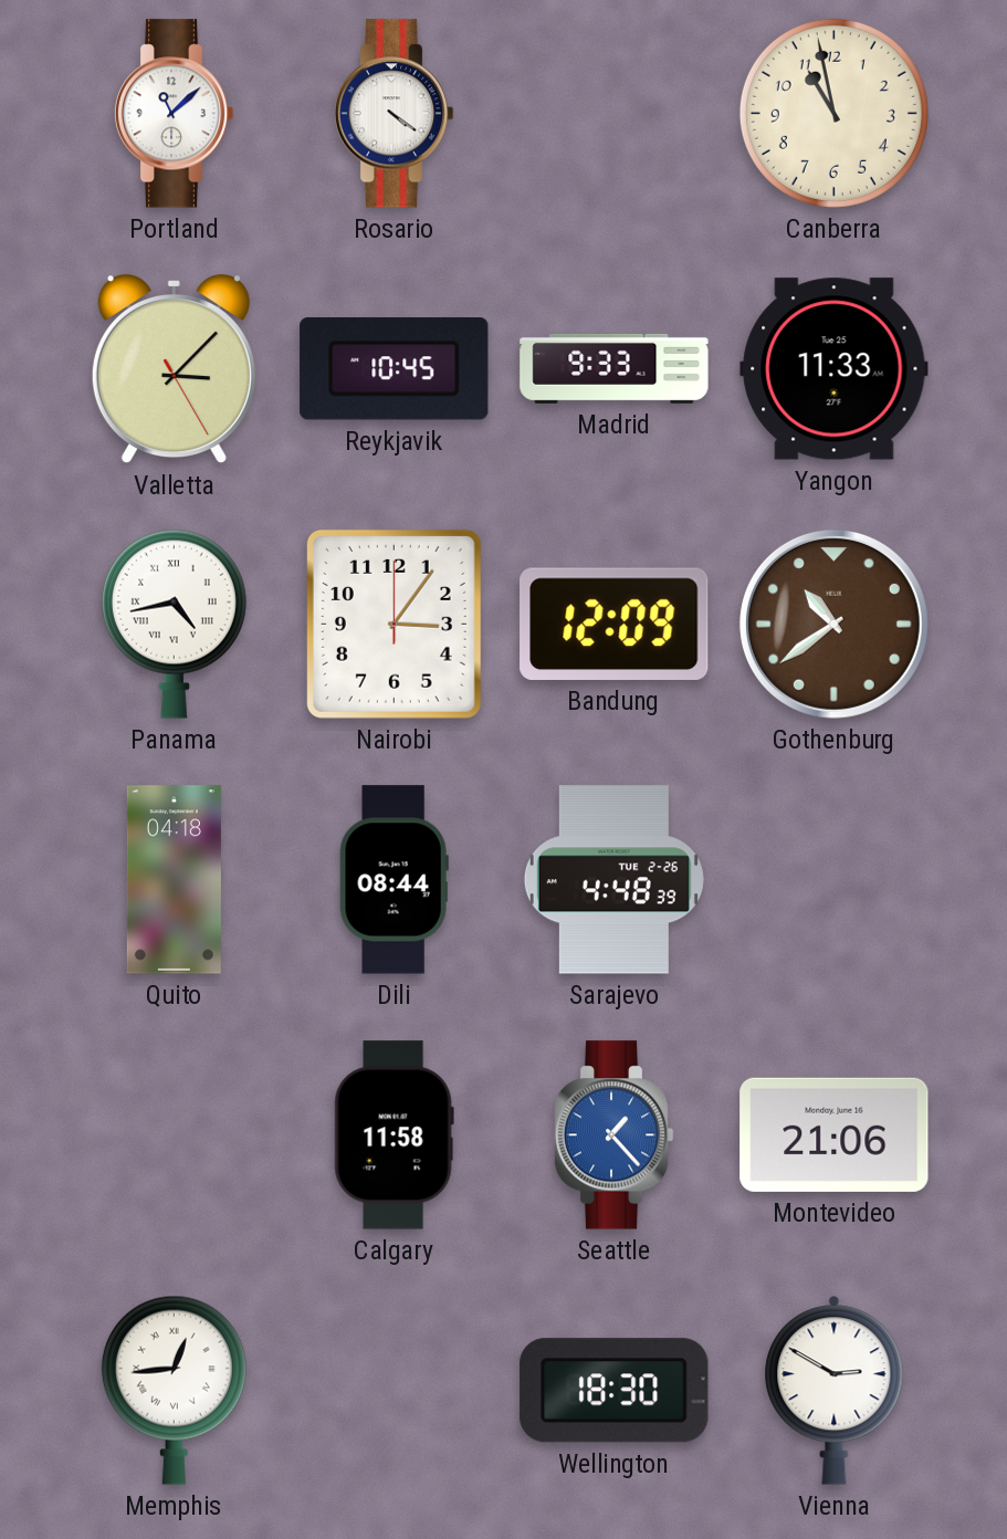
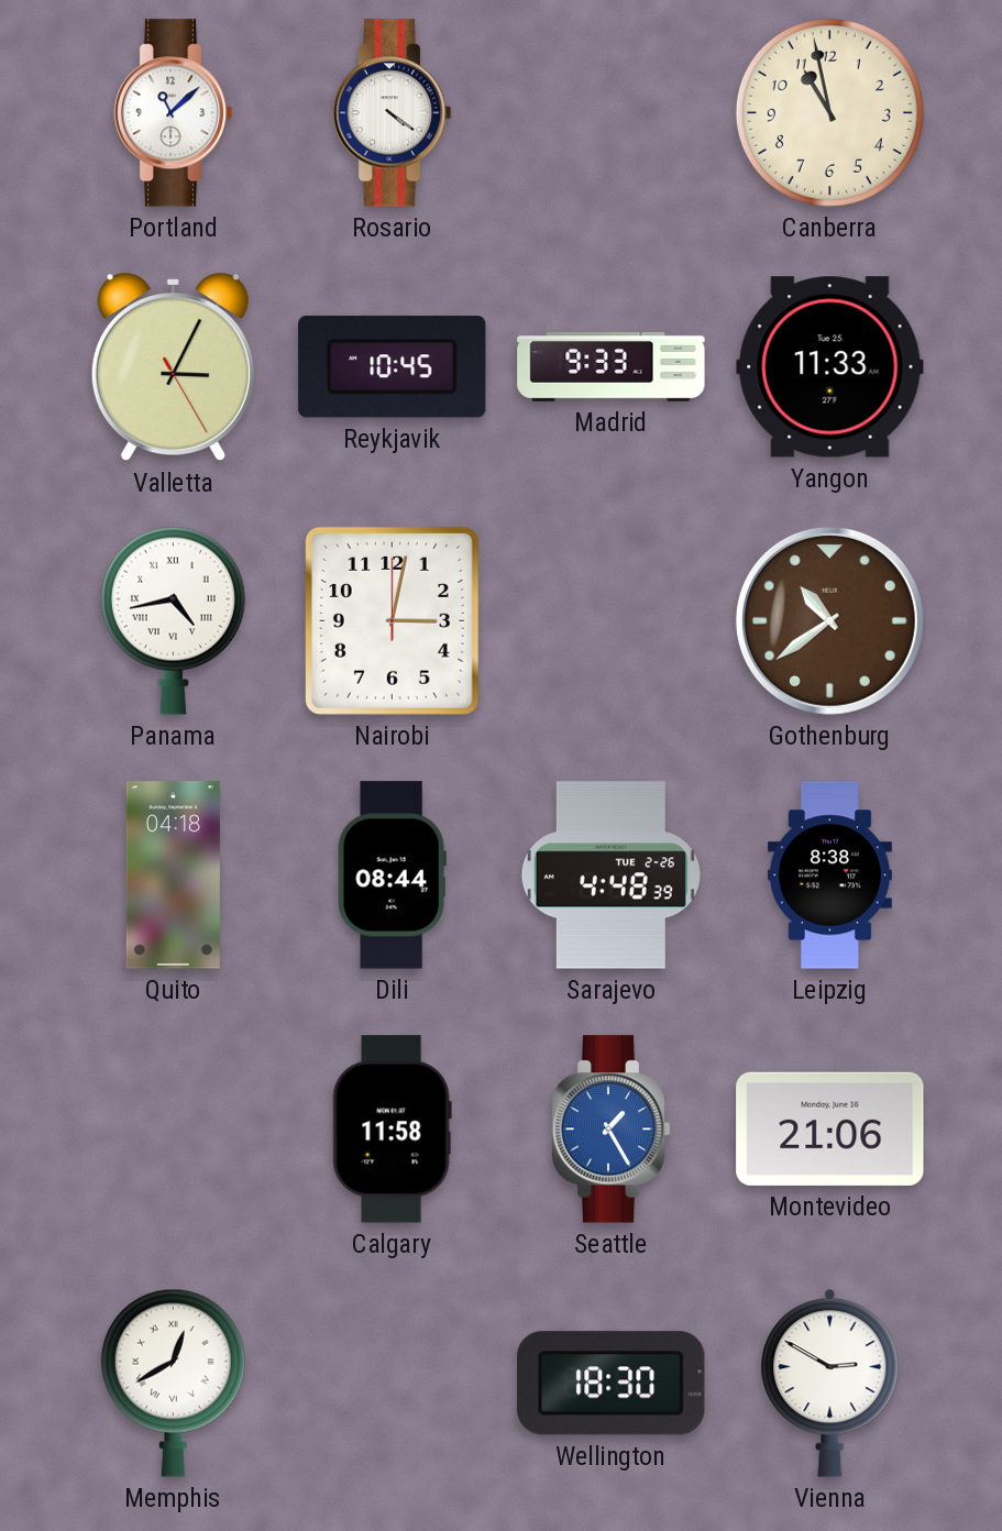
Valletta: 3:07 -> 3:04
Nairobi: 3:06 -> 3:02
Bandung: 12:09 -> none
Leipzig: none -> 8:38
Seattle: 1:23 -> 1:25
Memphis: 12:44 -> 12:40
